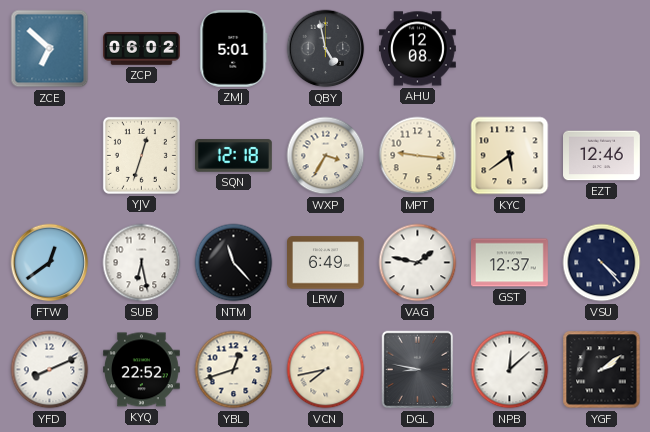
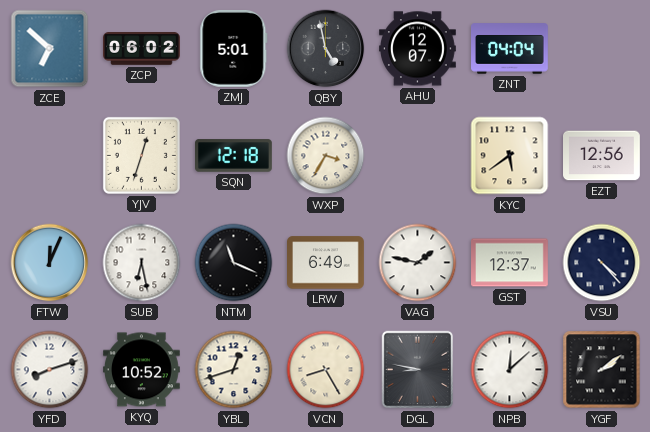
AHU: 12:08 -> 12:07
ZNT: none -> 04:04
MPT: 9:16 -> none
EZT: 12:46 -> 12:56
FTW: 12:39 -> 12:04
NTM: 11:23 -> 11:19
YFD: 8:11 -> 8:12
KYQ: 22:52 -> 10:52
VCN: 7:43 -> 8:25
